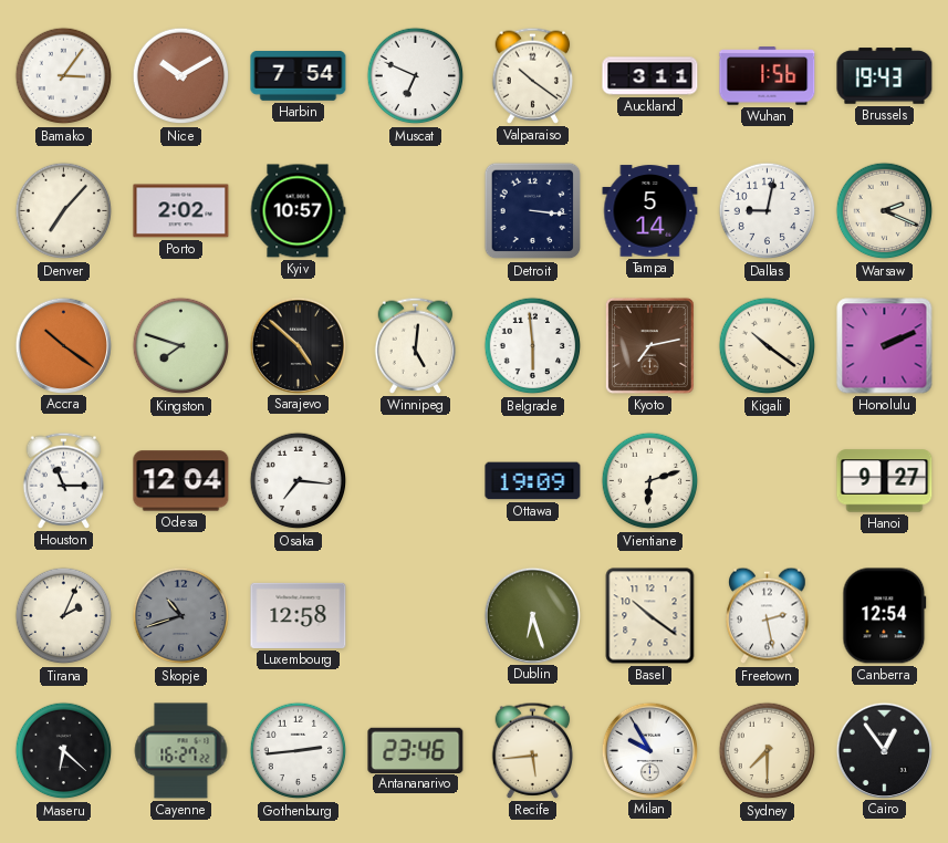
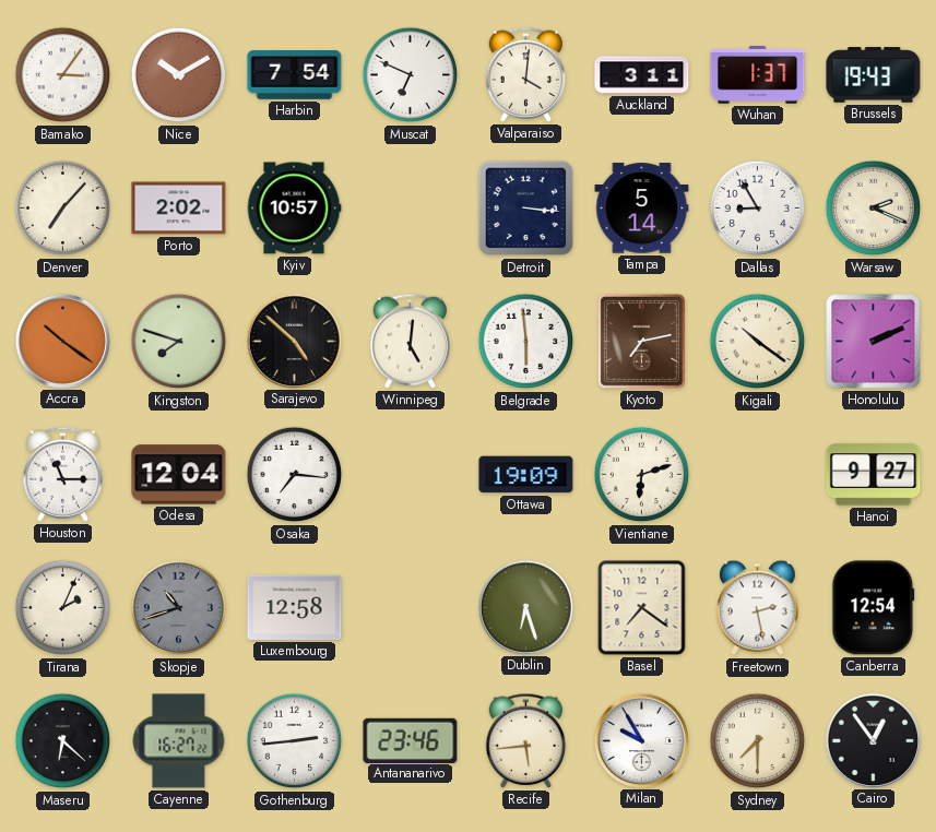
Valparaiso: 10:21 -> 4:01
Wuhan: 1:56 -> 1:37
Dallas: 9:02 -> 8:55
Basel: 10:21 -> 7:21
